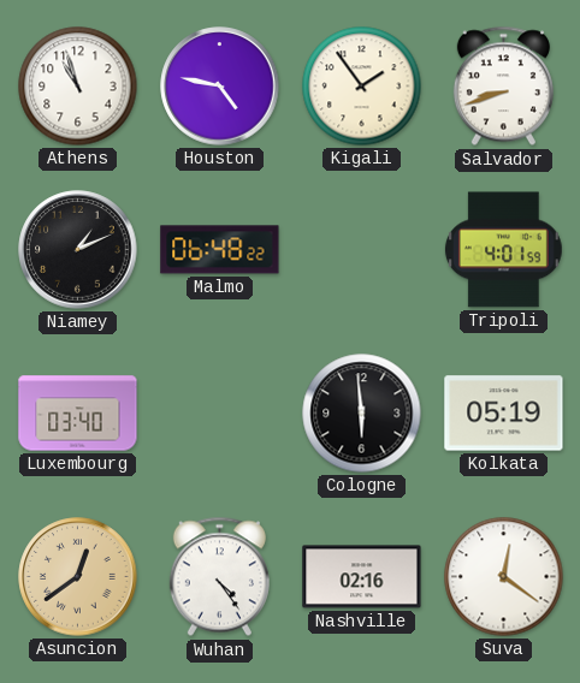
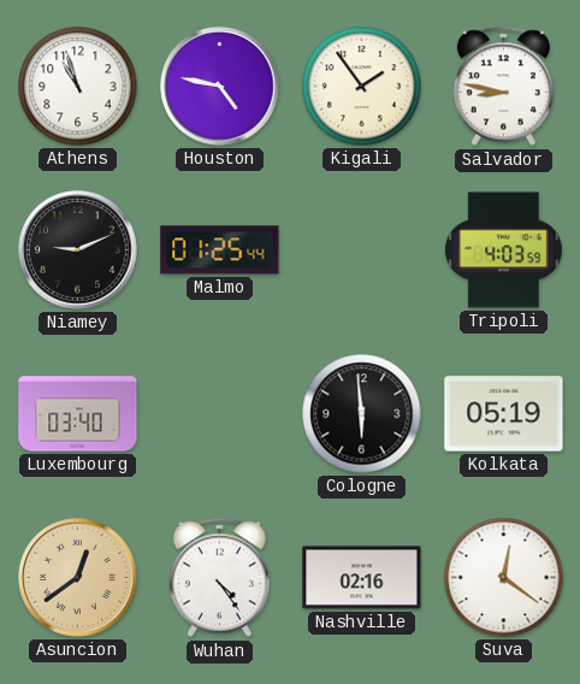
Salvador: 8:42 -> 8:47
Niamey: 1:11 -> 9:11
Malmo: 06:48 -> 01:25
Tripoli: 4:01 -> 4:03
